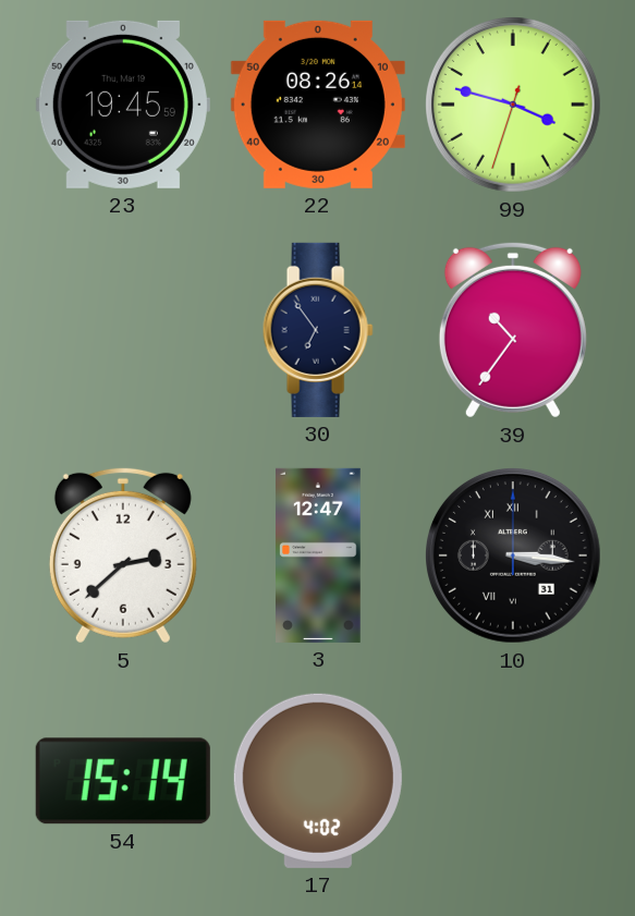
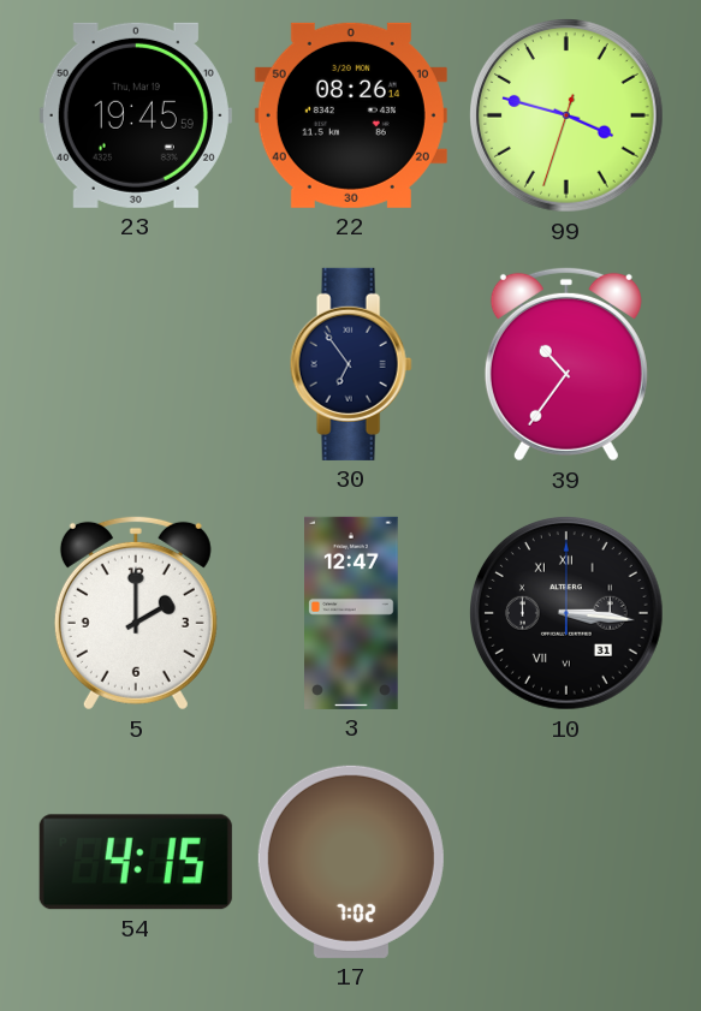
5: 2:38 -> 2:00
54: 15:14 -> 4:15
17: 4:02 -> 7:02
